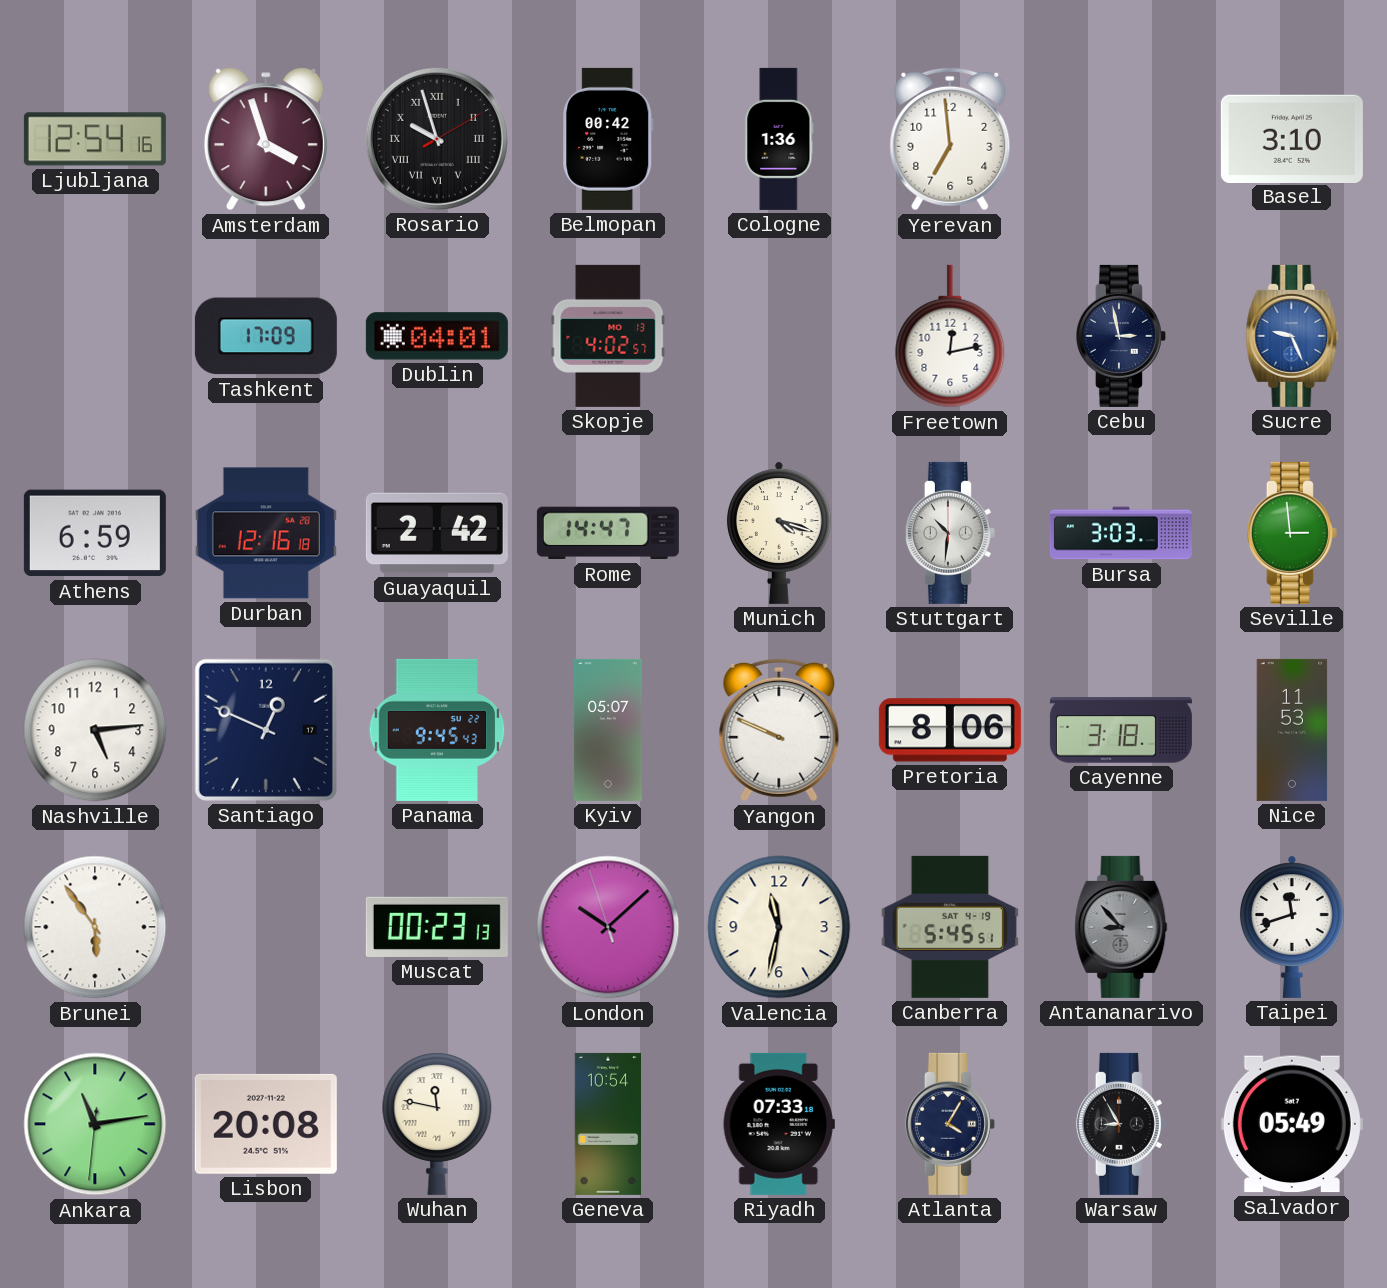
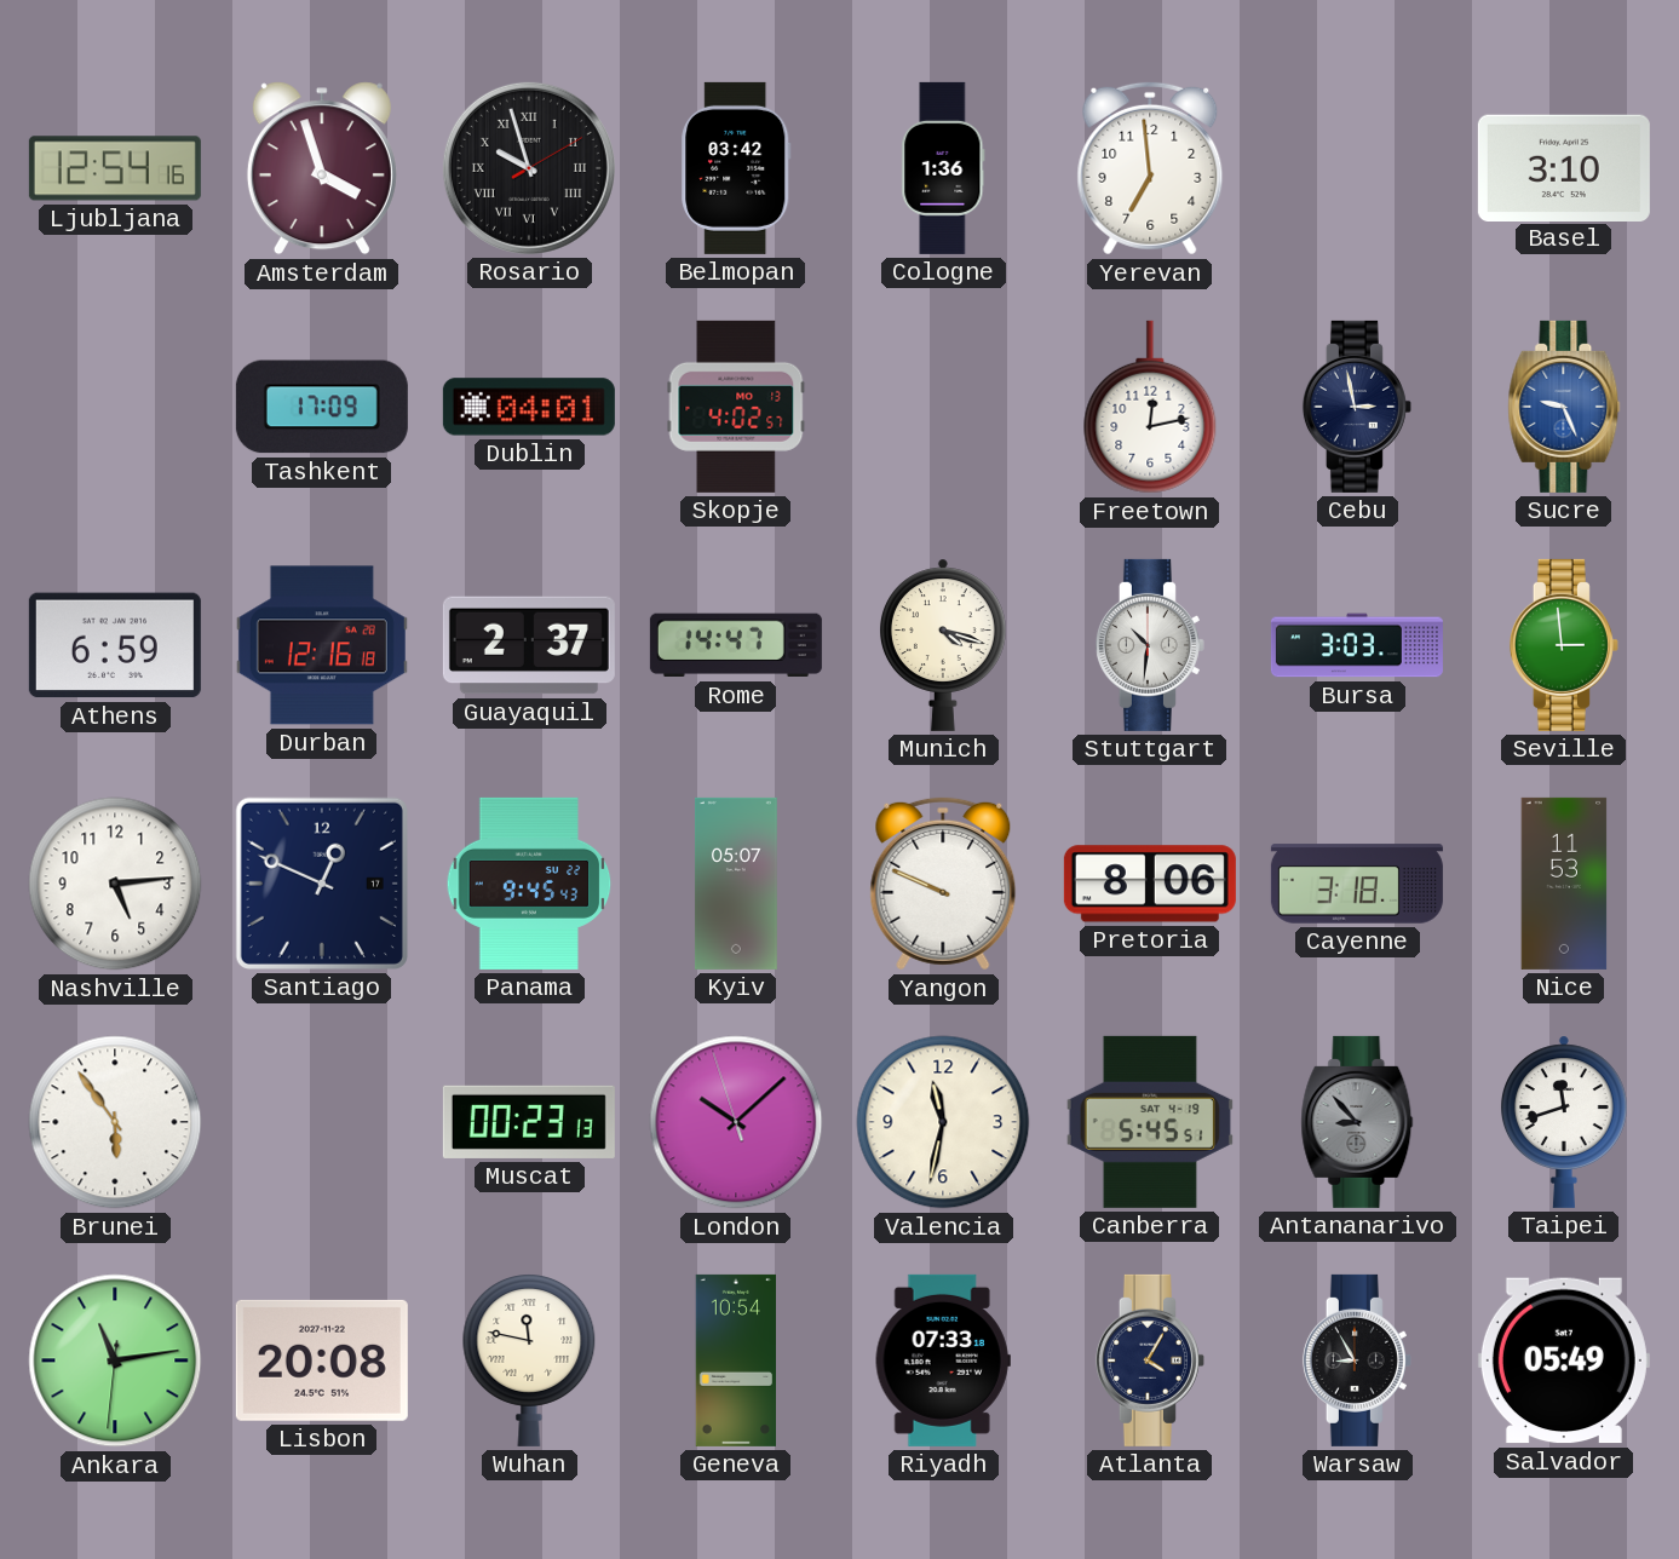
Belmopan: 00:42 -> 03:42
Guayaquil: 2:42 -> 2:37
